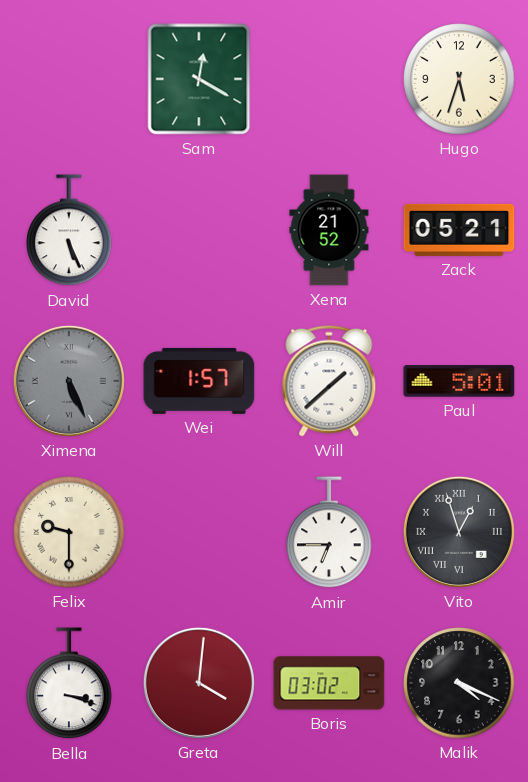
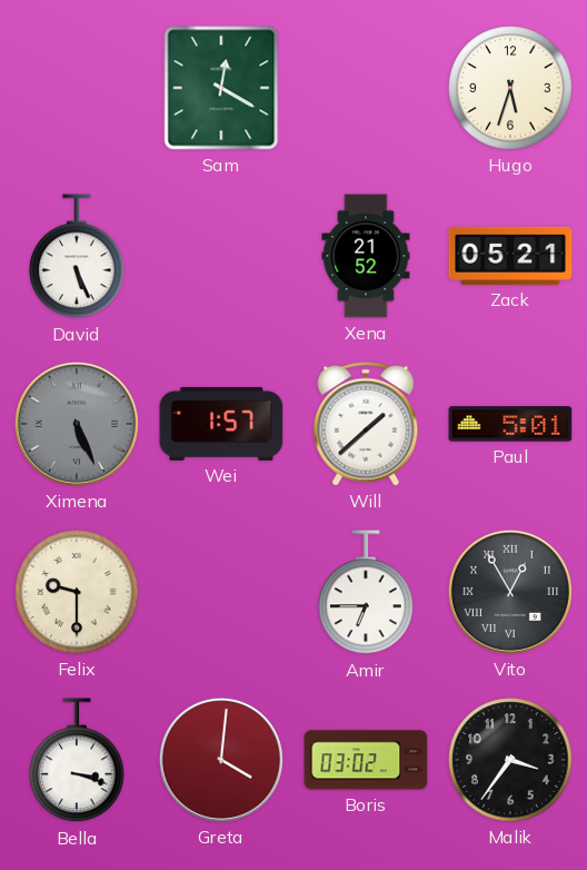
Vito: 12:57 -> 12:55
Malik: 4:19 -> 3:36
